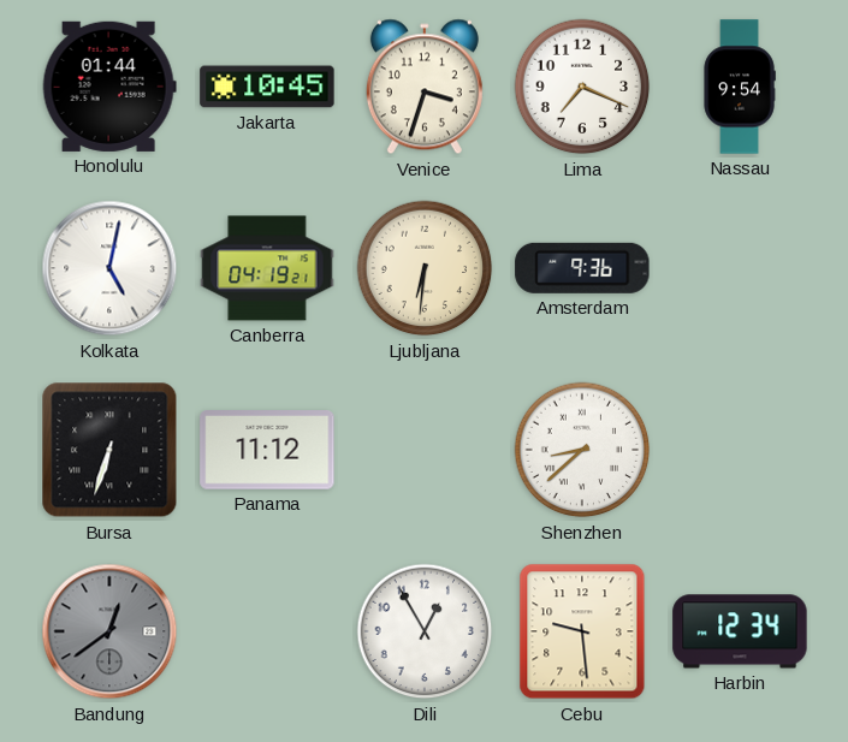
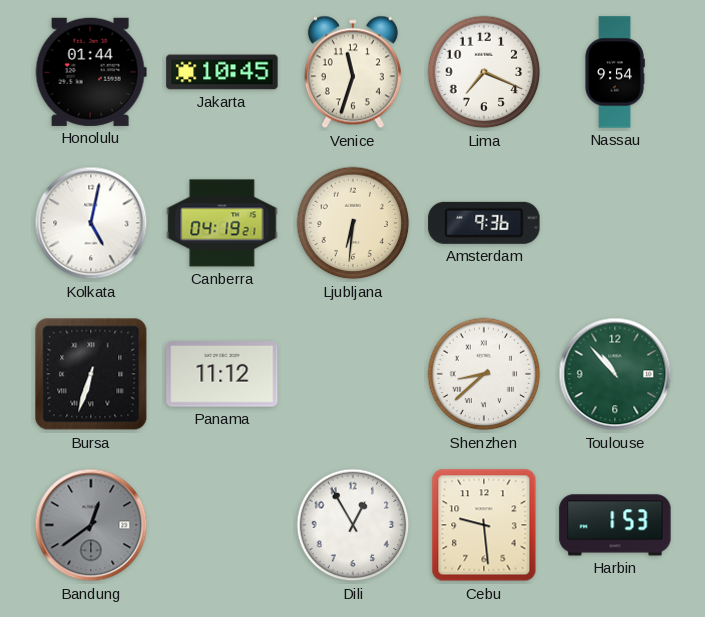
Venice: 3:33 -> 11:33
Toulouse: none -> 10:53
Harbin: 12:34 -> 1:53
